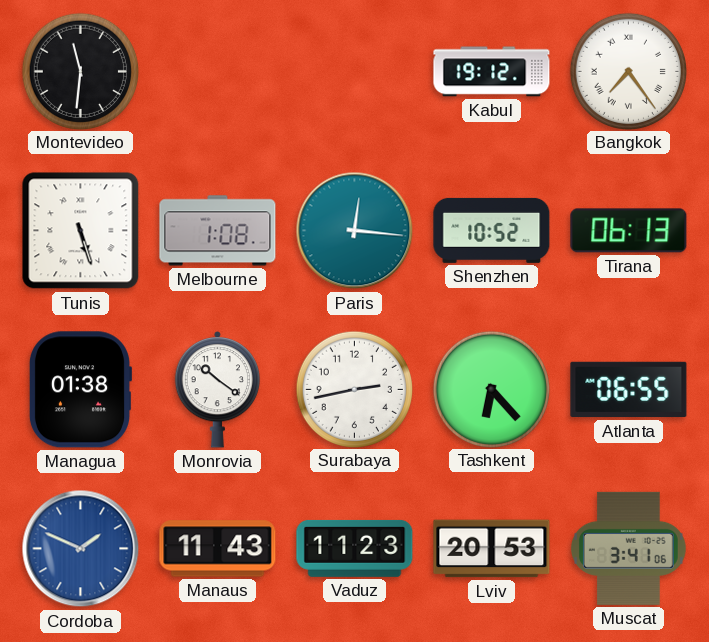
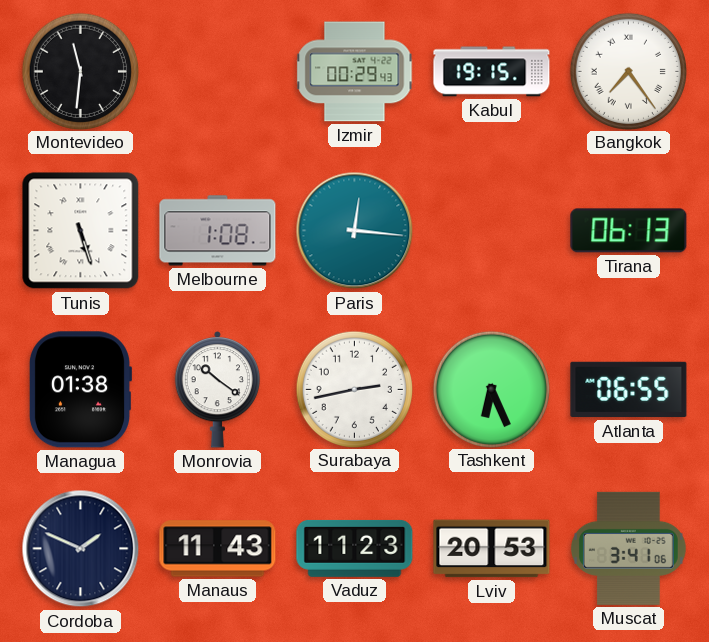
Izmir: none -> 00:29
Kabul: 19:12 -> 19:15
Shenzhen: 10:52 -> none
Tashkent: 6:23 -> 6:26
Cordoba dial: blue -> navy
